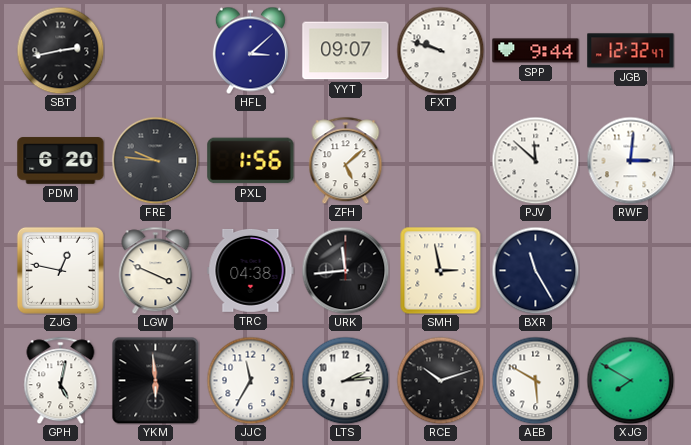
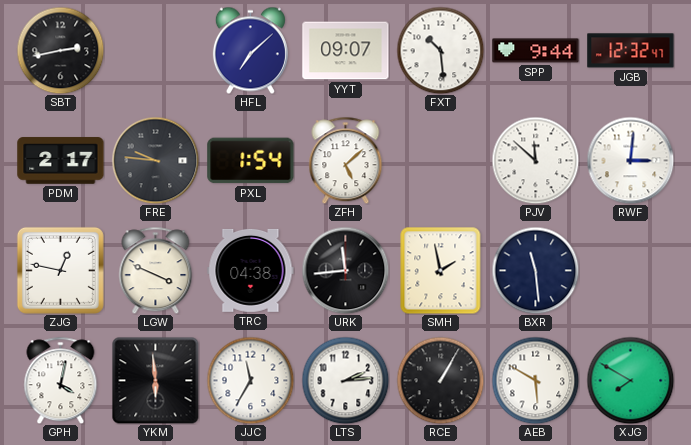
HFL: 3:08 -> 7:08
FXT: 9:48 -> 10:29
PDM: 6:20 -> 2:17
PXL: 1:56 -> 1:54
SMH: 2:58 -> 1:58
BXR: 11:25 -> 11:29
GPH: 5:02 -> 4:02
RCE: 10:12 -> 1:05
